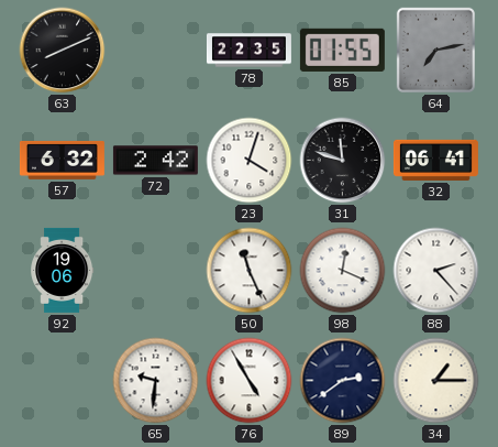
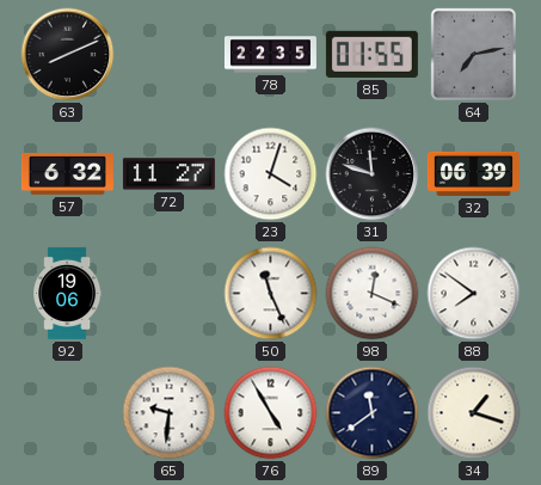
72: 2:42 -> 11:27
32: 06:41 -> 06:39
88: 2:23 -> 7:51
89: 2:39 -> 11:39
34: 1:15 -> 1:18
